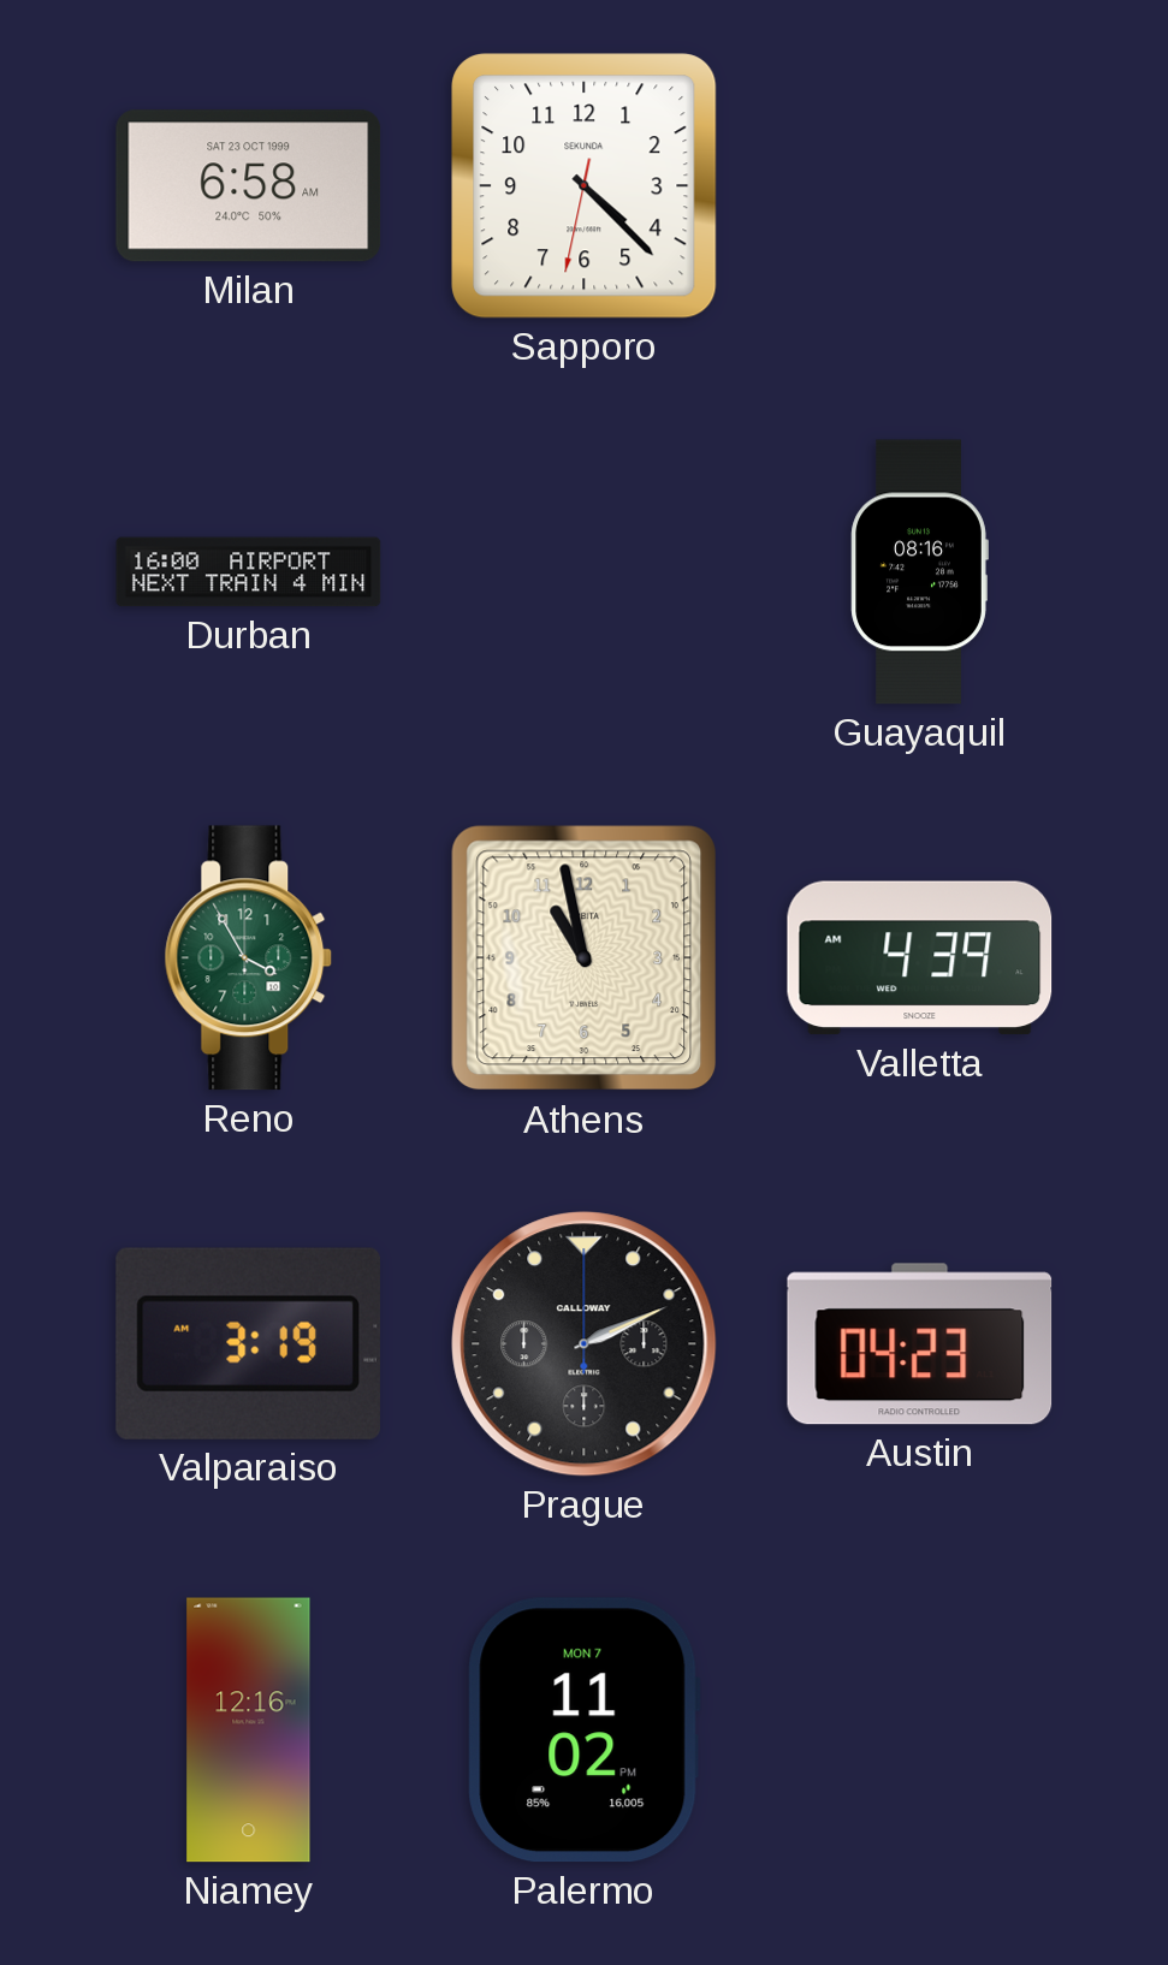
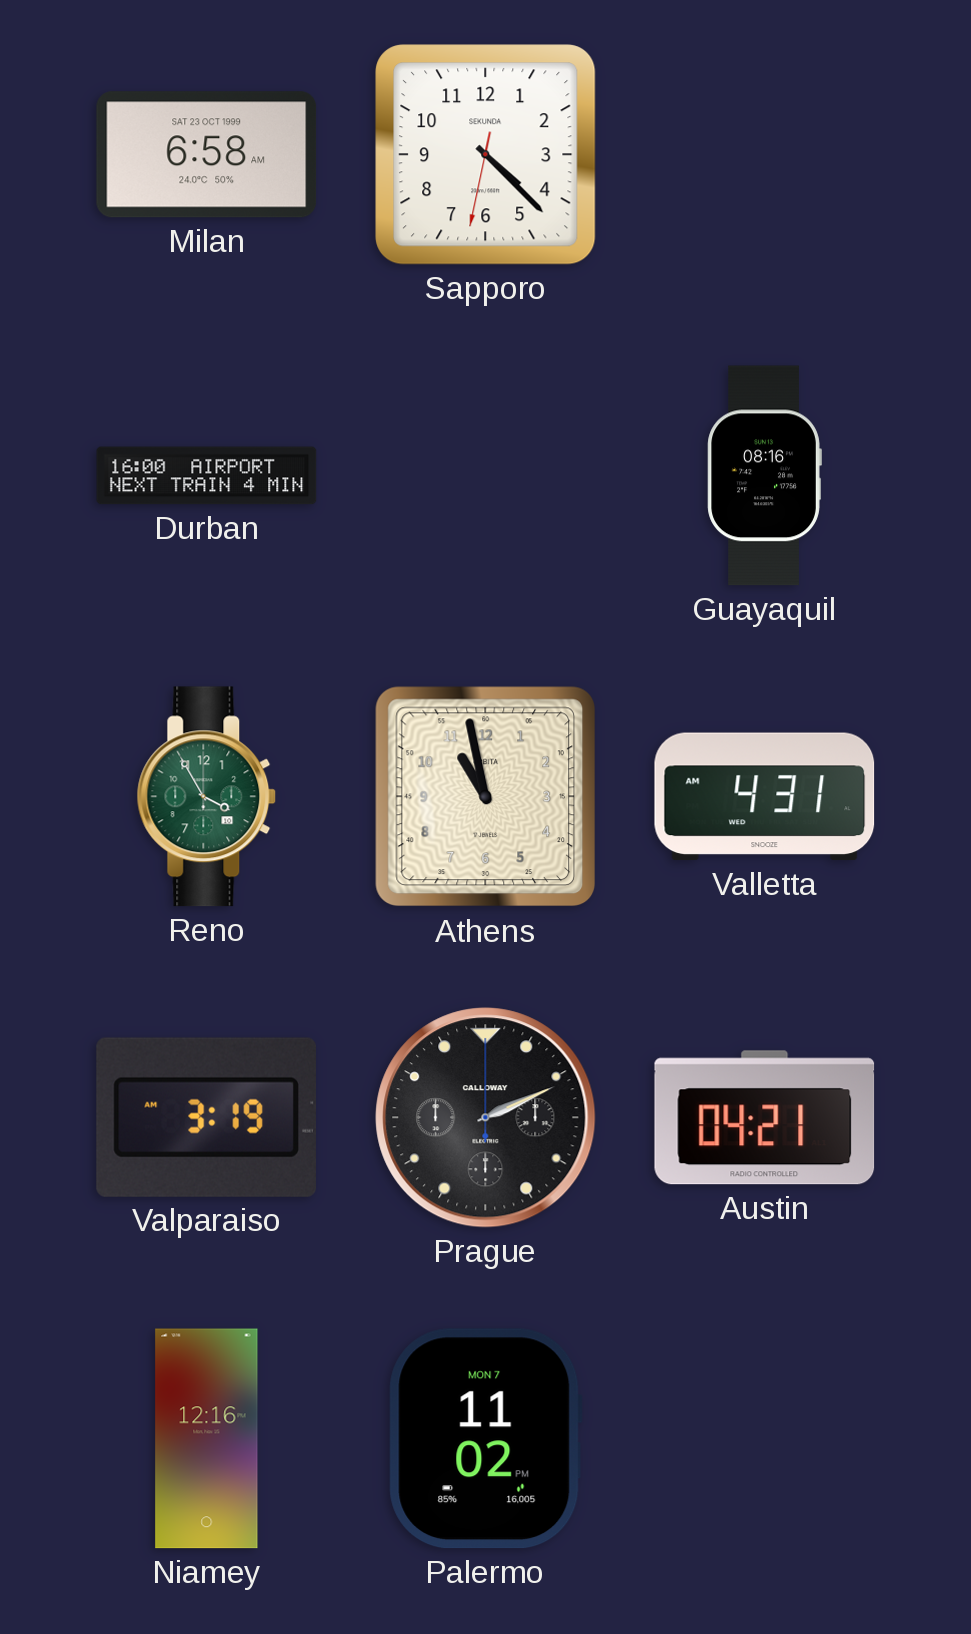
Valletta: 4:39 -> 4:31
Austin: 04:23 -> 04:21
